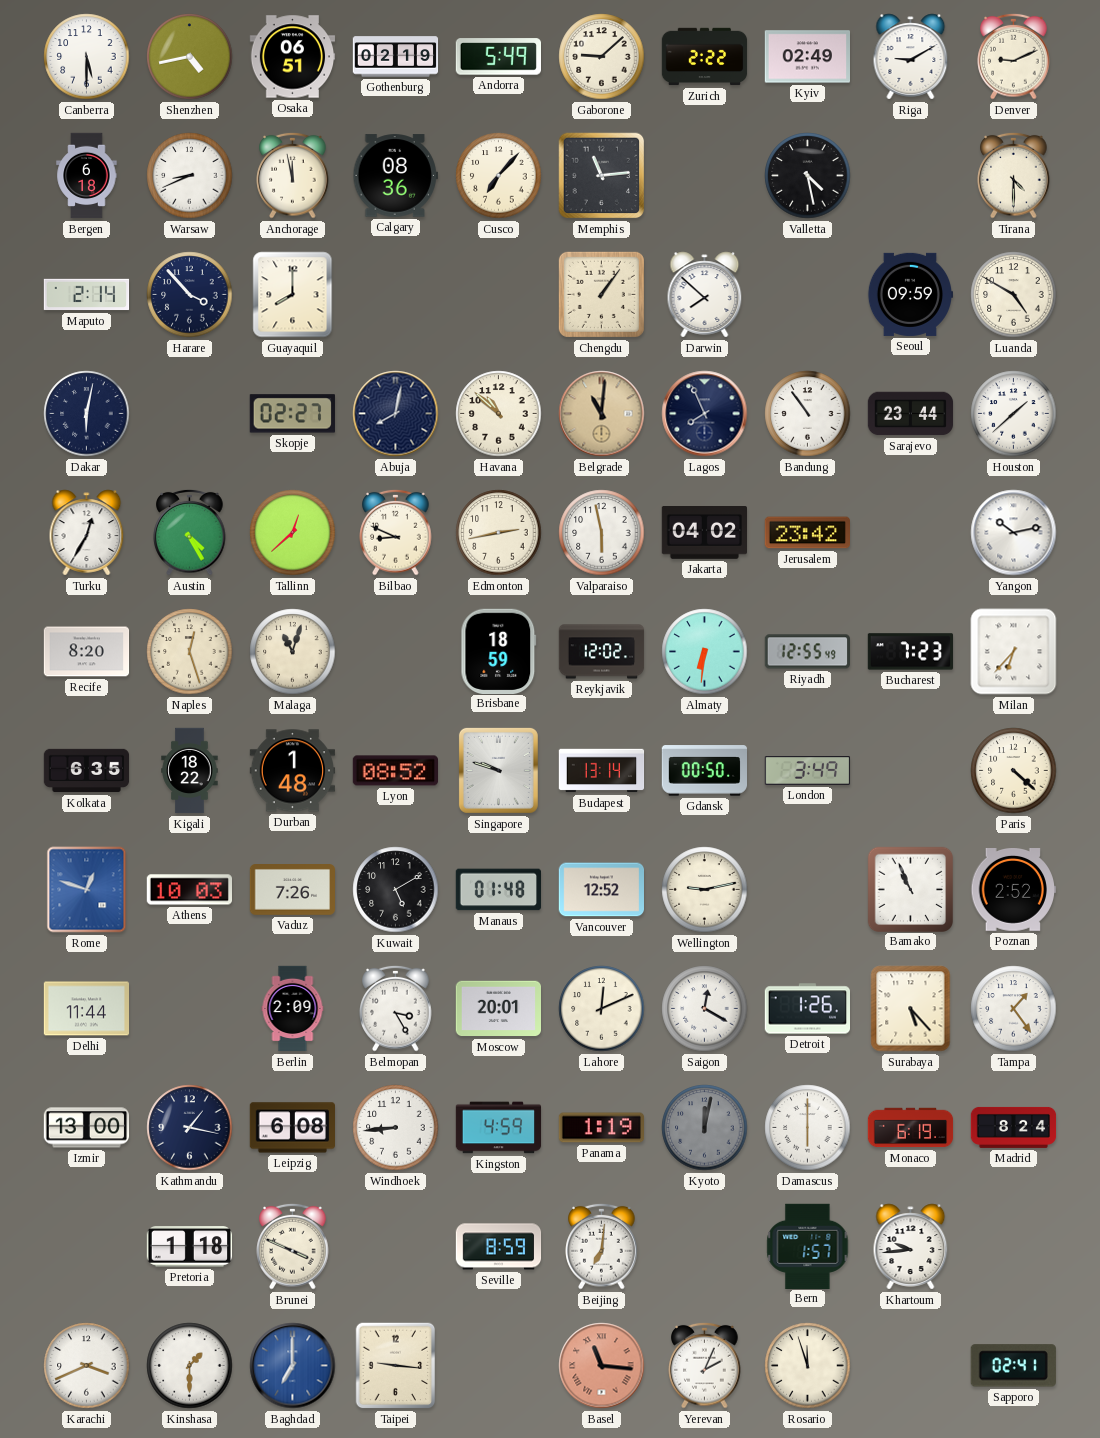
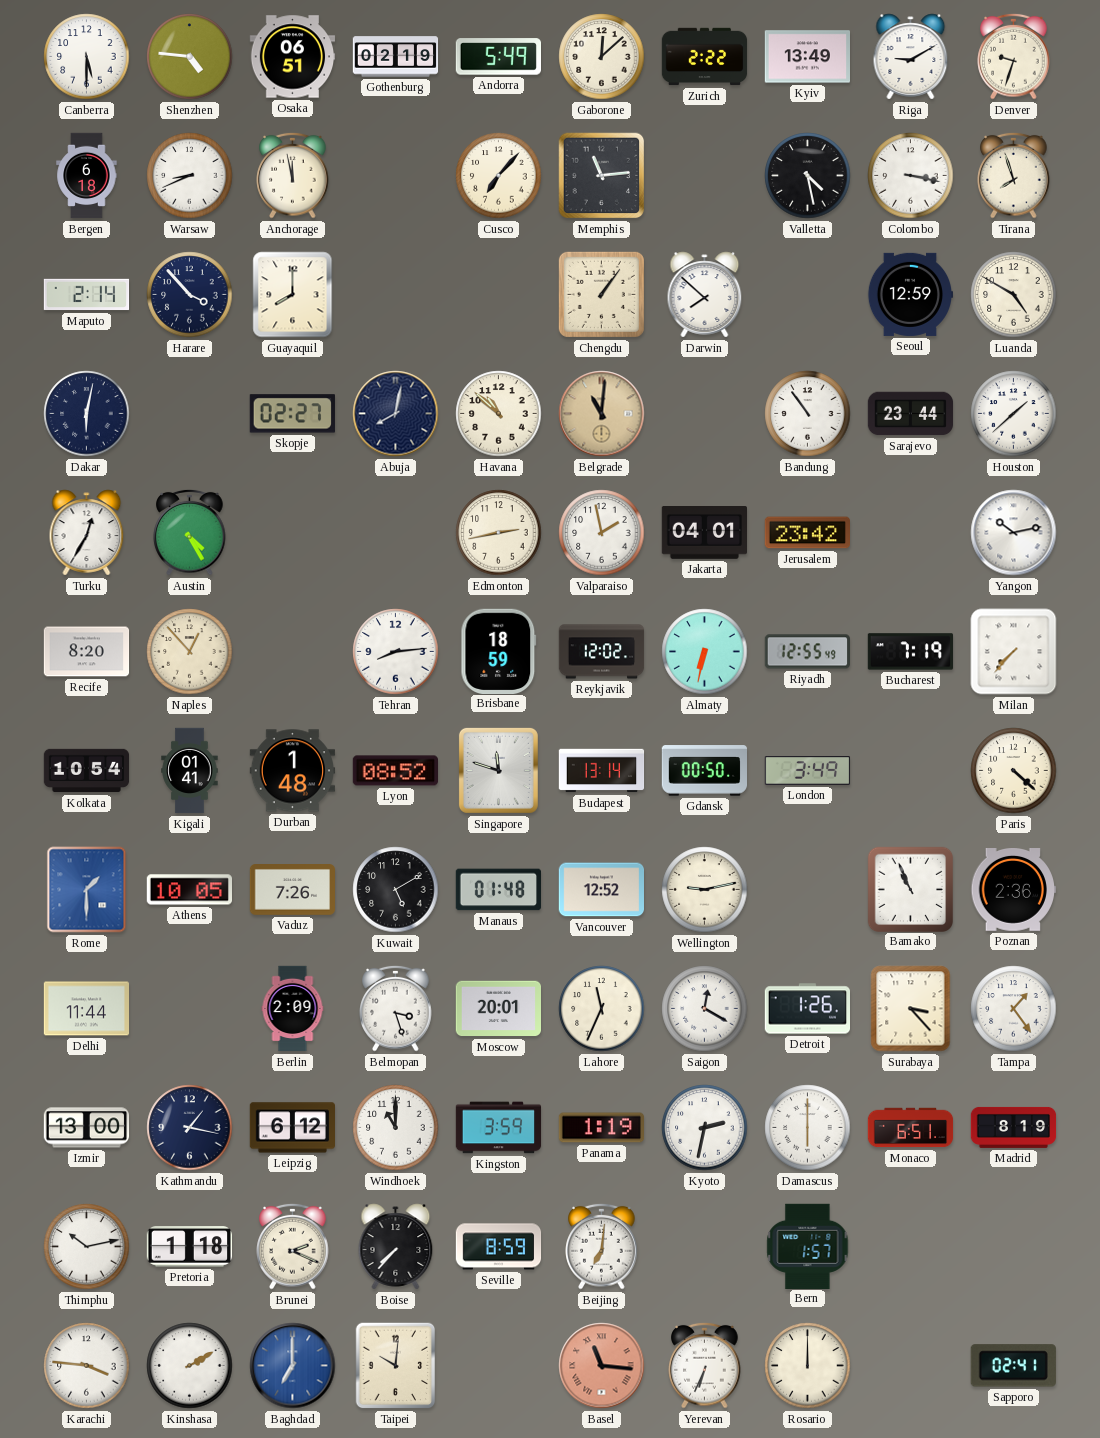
Shenzhen: 4:43 -> 4:46
Gaborone: 9:08 -> 12:08
Kyiv: 02:49 -> 13:49
Denver: 9:11 -> 9:33
Calgary: 08:36 -> none
Colombo: none -> 3:17
Tirana: 4:30 -> 7:57
Seoul: 09:59 -> 12:59
Lagos: 7:56 -> none
Tallinn: 12:38 -> none
Bilbao: 8:49 -> none
Valparaiso: 5:58 -> 1:58
Jakarta: 04:02 -> 04:01
Naples: 12:27 -> 12:53
Malaga: 11:03 -> none
Tehran: none -> 8:14
Almaty: 6:31 -> 6:32
Bucharest: 7:23 -> 7:19
Milan: 6:37 -> 7:37
Kolkata: 6:35 -> 10:54
Kigali: 18:22 -> 01:41
Singapore: 9:48 -> 11:48
Rome: 12:48 -> 1:30
Athens: 10:03 -> 10:05
Poznan: 2:52 -> 2:36
Belmopan: 3:25 -> 3:27
Lahore: 12:11 -> 11:34
Surabaya: 5:23 -> 3:23
Leipzig: 6:08 -> 6:12
Windhoek: 8:44 -> 11:00
Kingston: 4:59 -> 3:59
Kyoto: 12:02 -> 2:32
Kyoto dial: grey -> white
Monaco: 6:19 -> 6:51
Madrid: 8:24 -> 8:19
Thimphu: none -> 10:13
Brunei: 3:49 -> 2:19
Boise: none -> 7:37
Khartoum: 9:44 -> none
Karachi: 3:41 -> 3:46
Kinshasa: 1:30 -> 2:10
Taipei: 9:16 -> 10:01
Yerevan: 2:04 -> 6:34
Rosario: 11:57 -> 12:00
